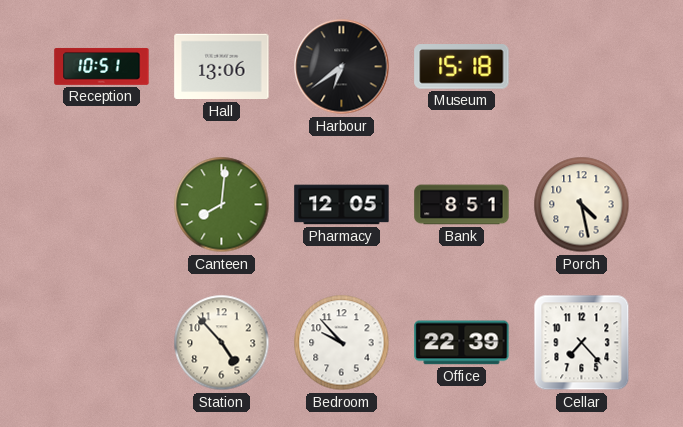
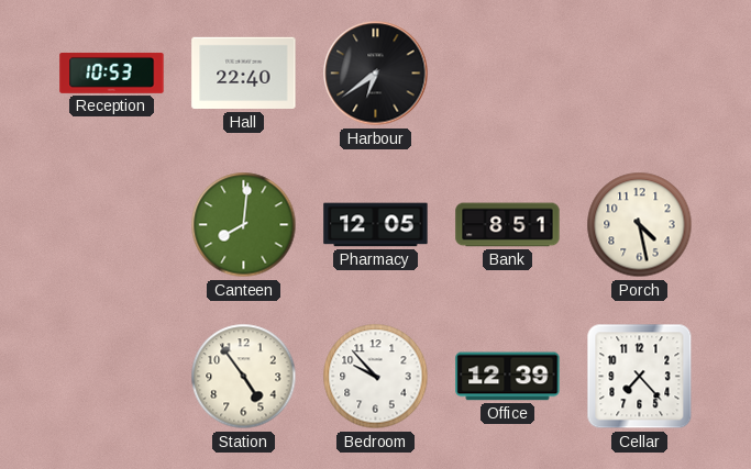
Reception: 10:51 -> 10:53
Hall: 13:06 -> 22:40
Museum: 15:18 -> none
Station: 4:53 -> 4:54
Office: 22:39 -> 12:39
